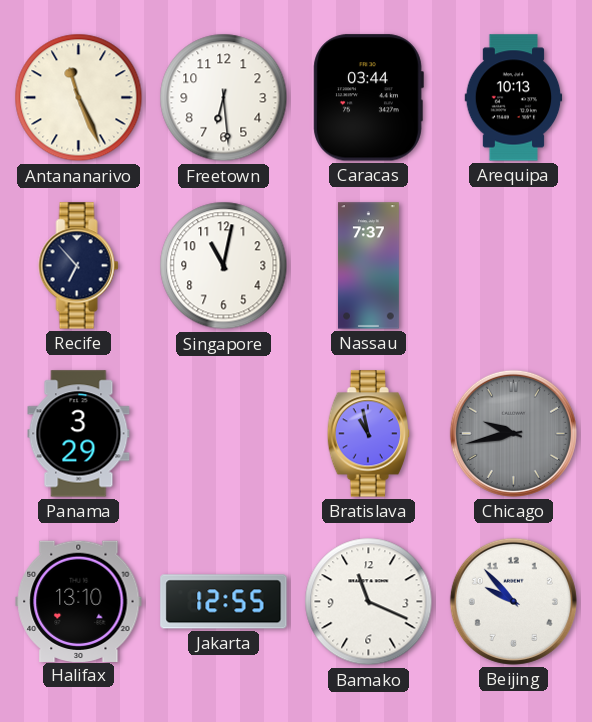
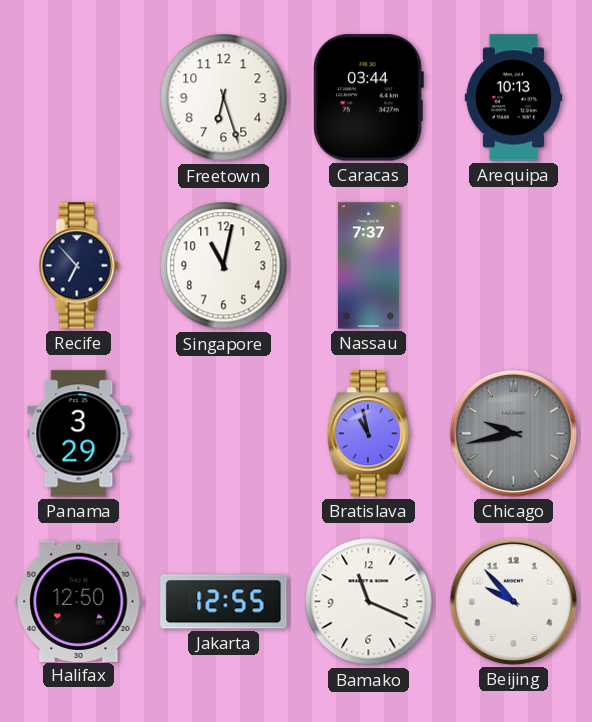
Antananarivo: 11:26 -> none
Freetown: 6:29 -> 6:27
Halifax: 13:10 -> 12:50
